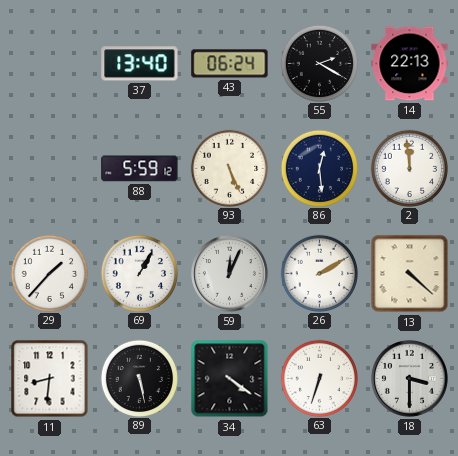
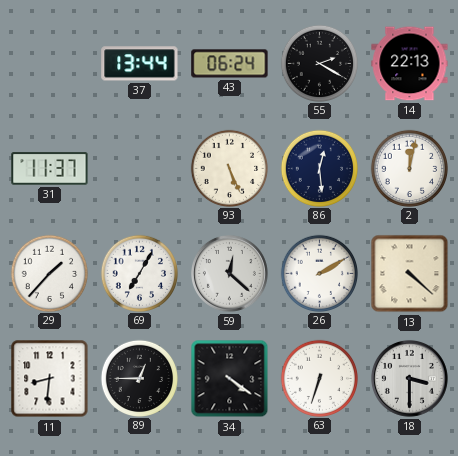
37: 13:40 -> 13:44
31: none -> 11:37
88: 5:59 -> none
2: 11:59 -> 12:02
69: 1:05 -> 7:05
59: 12:04 -> 12:22
89: 5:28 -> 12:45
